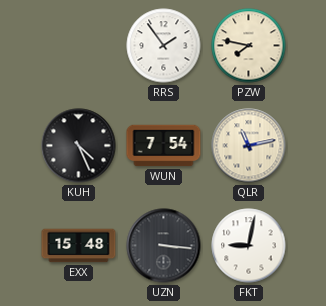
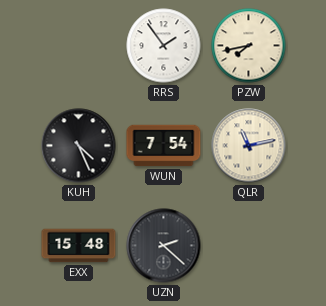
PZW: 7:47 -> 7:43
UZN: 3:16 -> 2:22
FKT: 9:02 -> none
